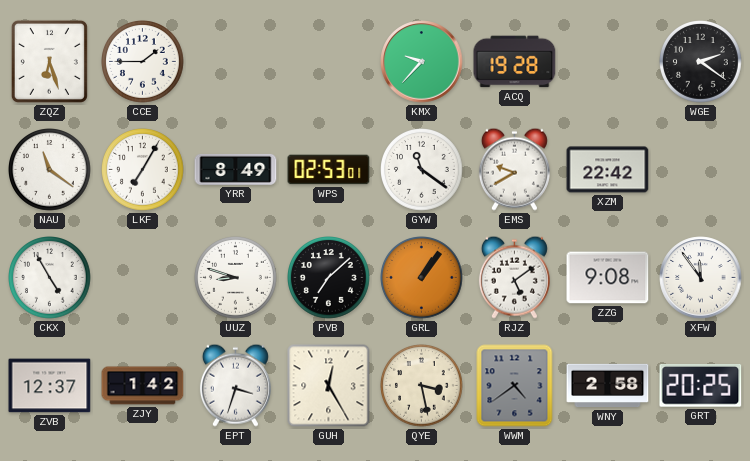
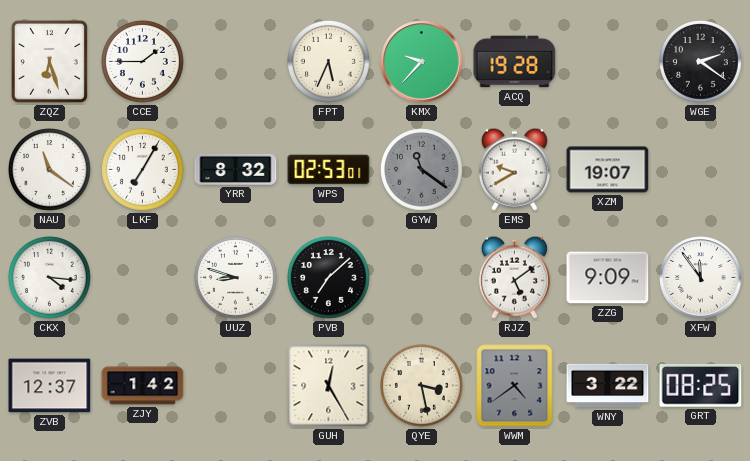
FPT: none -> 5:34
YRR: 8:49 -> 8:32
GYW dial: white -> grey
XZM: 22:42 -> 19:07
CKX: 4:55 -> 4:16
GRL: 1:06 -> none
ZZG: 9:08 -> 9:09
EPT: 3:33 -> none
WNY: 2:58 -> 3:22
GRT: 20:25 -> 08:25
